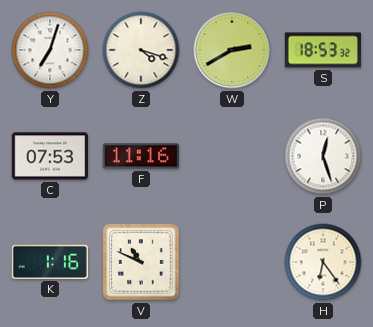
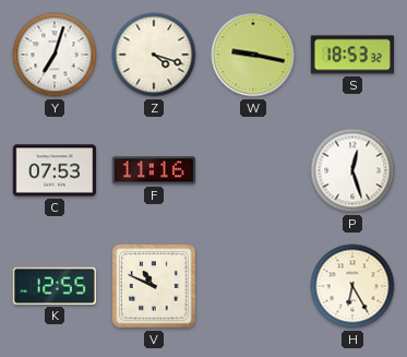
W: 2:40 -> 9:17
K: 1:16 -> 12:55
H: 6:24 -> 6:25
